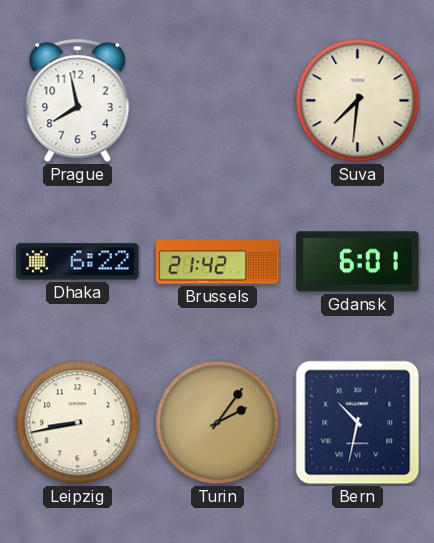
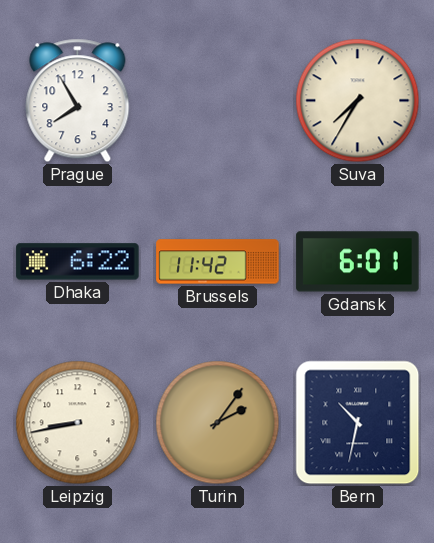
Prague: 7:58 -> 7:55
Suva: 7:31 -> 7:35
Brussels: 21:42 -> 11:42
